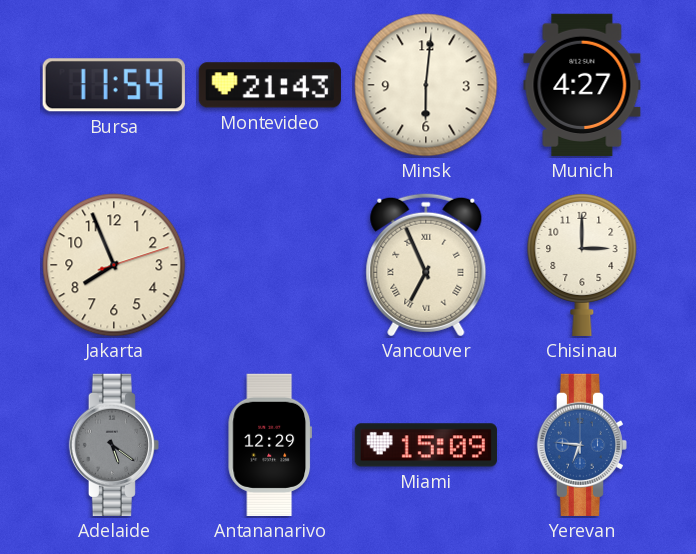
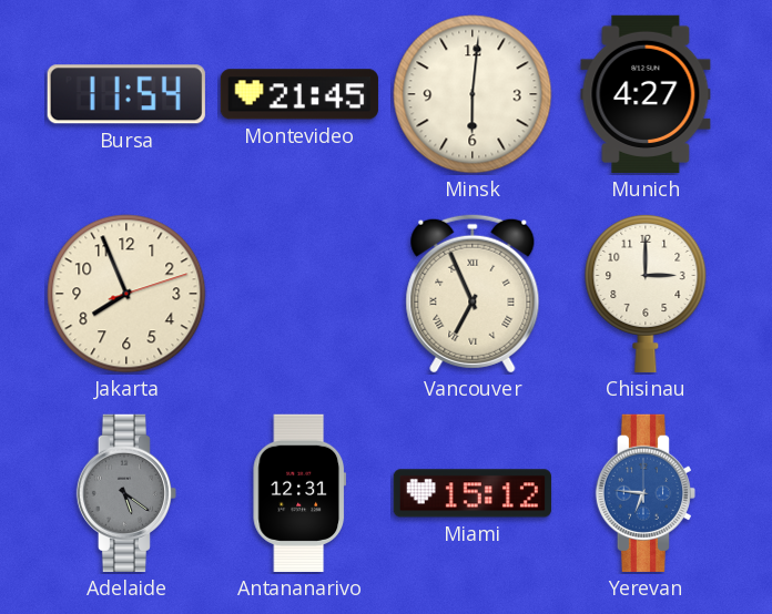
Montevideo: 21:43 -> 21:45
Antananarivo: 12:29 -> 12:31
Miami: 15:09 -> 15:12
